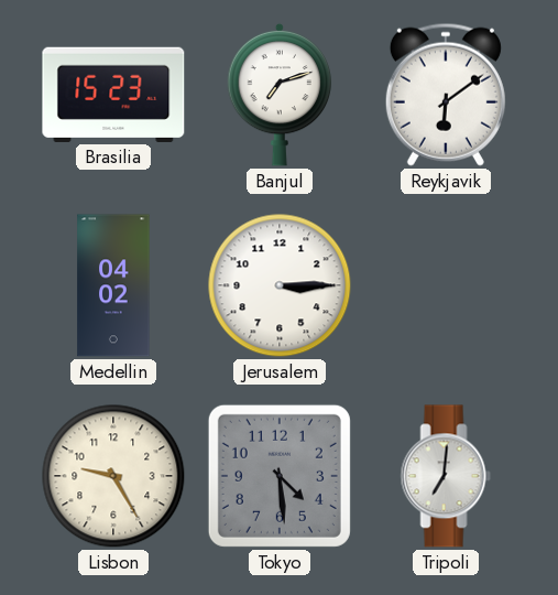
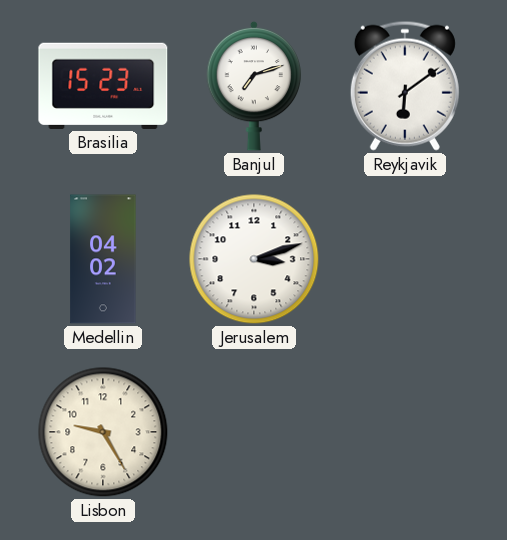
Jerusalem: 3:15 -> 3:12
Tokyo: 4:29 -> none
Tripoli: 7:01 -> none
